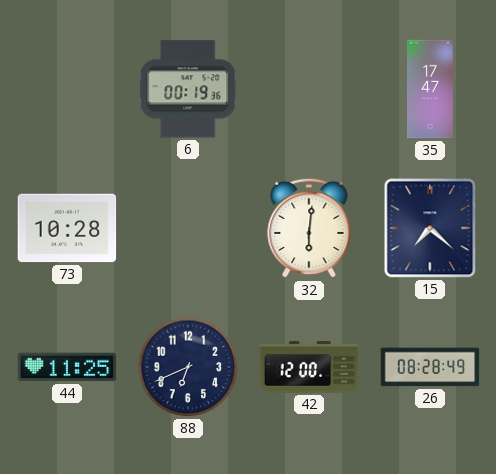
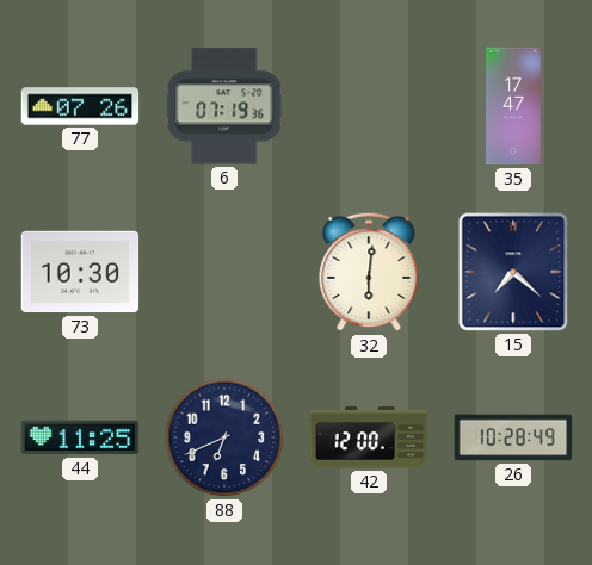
77: none -> 07:26
6: 00:19 -> 07:19
73: 10:28 -> 10:30
26: 08:28 -> 10:28
